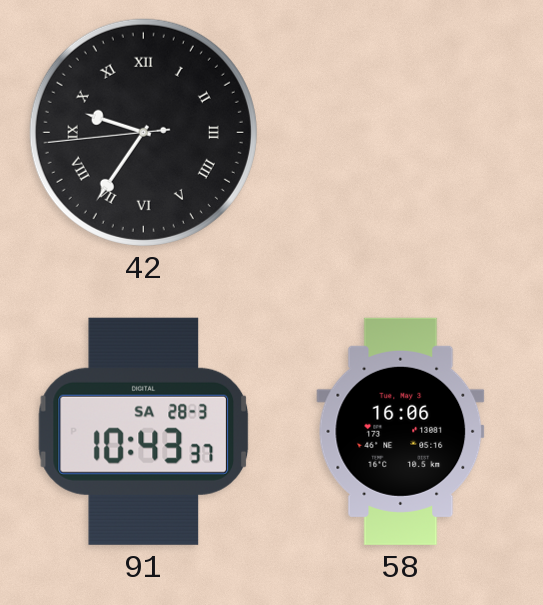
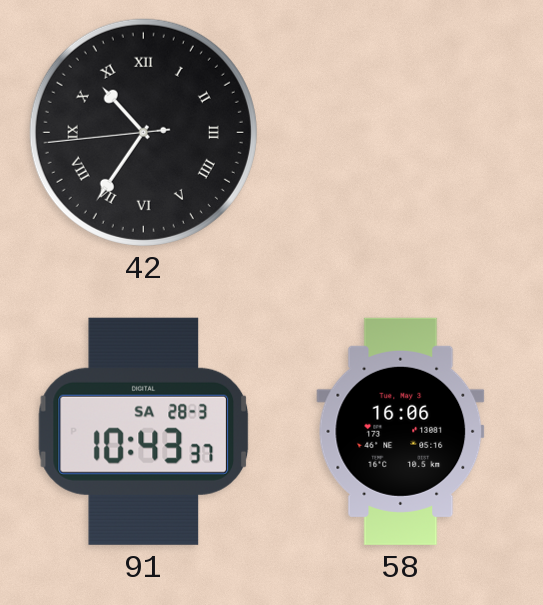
42: 9:35 -> 10:35
